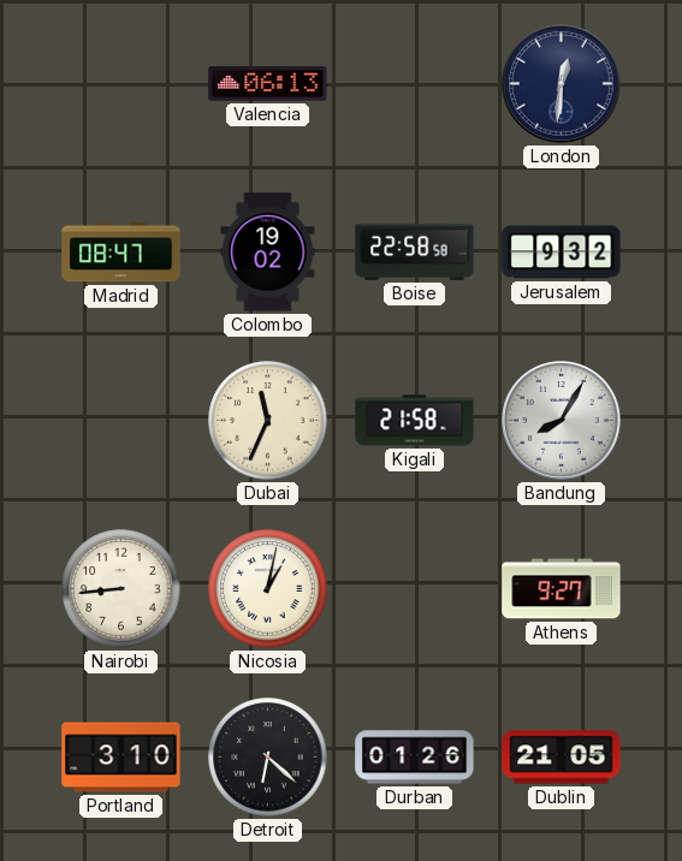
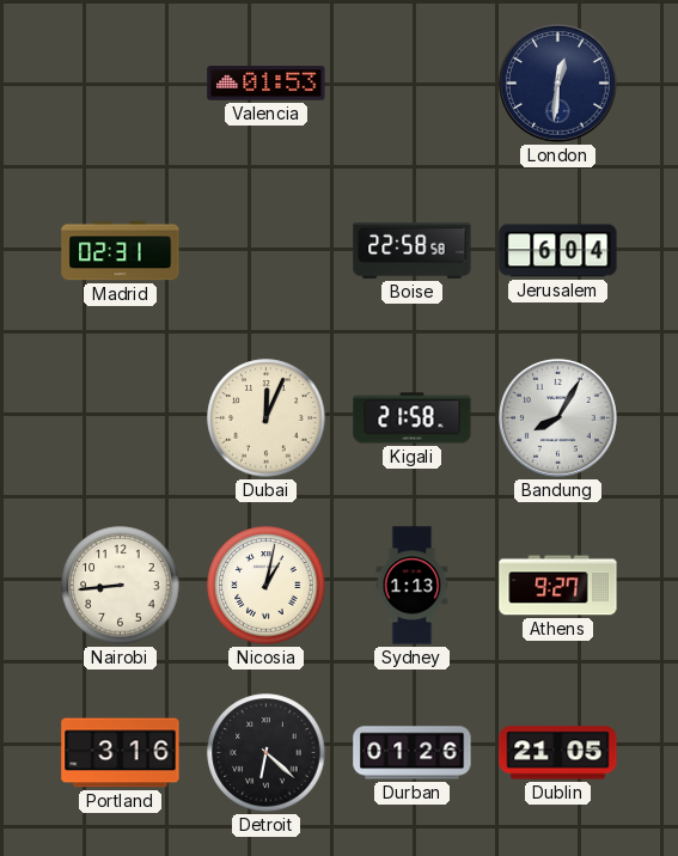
Valencia: 06:13 -> 01:53
Madrid: 08:47 -> 02:31
Colombo: 19:02 -> none
Jerusalem: 9:32 -> 6:04
Dubai: 11:34 -> 12:04
Sydney: none -> 1:13
Portland: 3:10 -> 3:16
